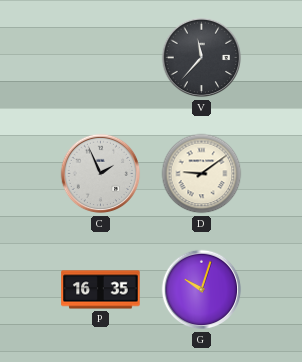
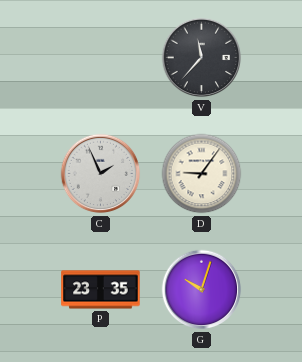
D: 9:09 -> 9:06
P: 16:35 -> 23:35
